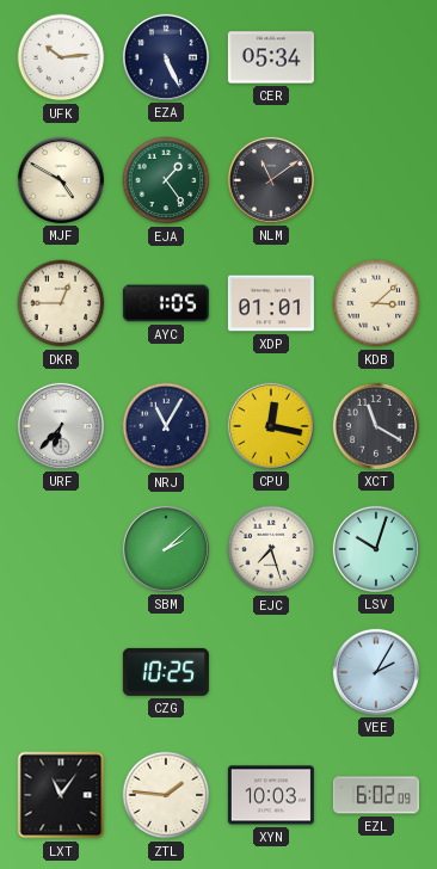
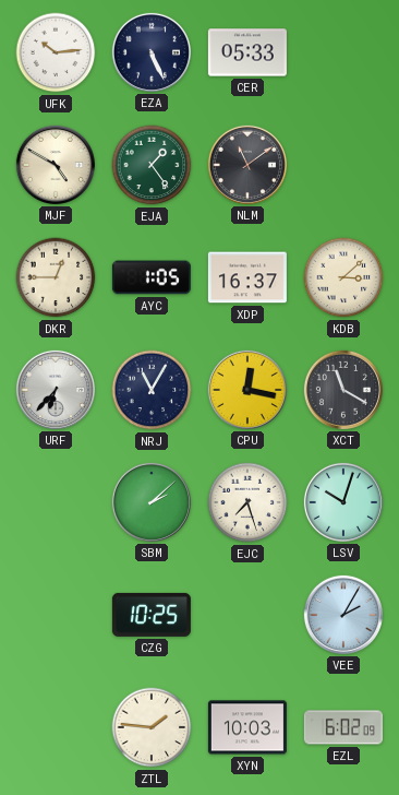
CER: 05:34 -> 05:33
XDP: 01:01 -> 16:37
LXT: 11:06 -> none
